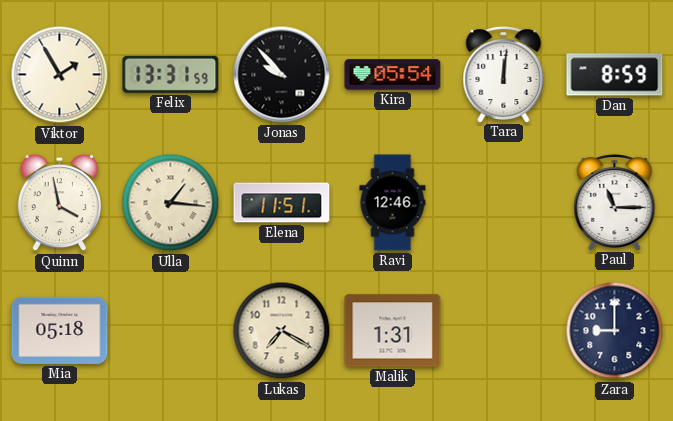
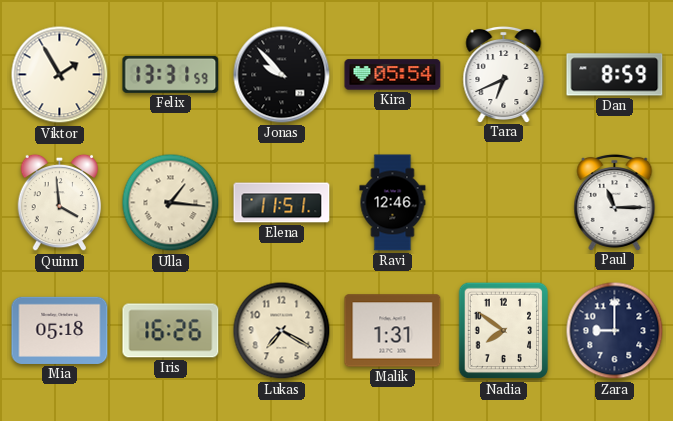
Tara: 12:01 -> 6:41
Quinn: 3:58 -> 3:59
Iris: none -> 16:26
Nadia: none -> 7:51
